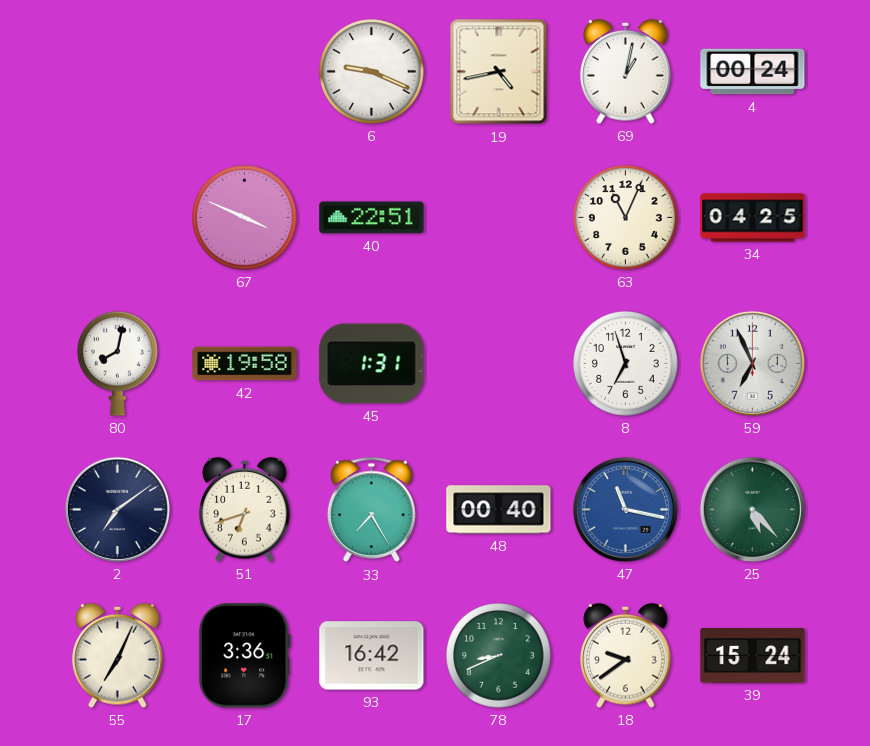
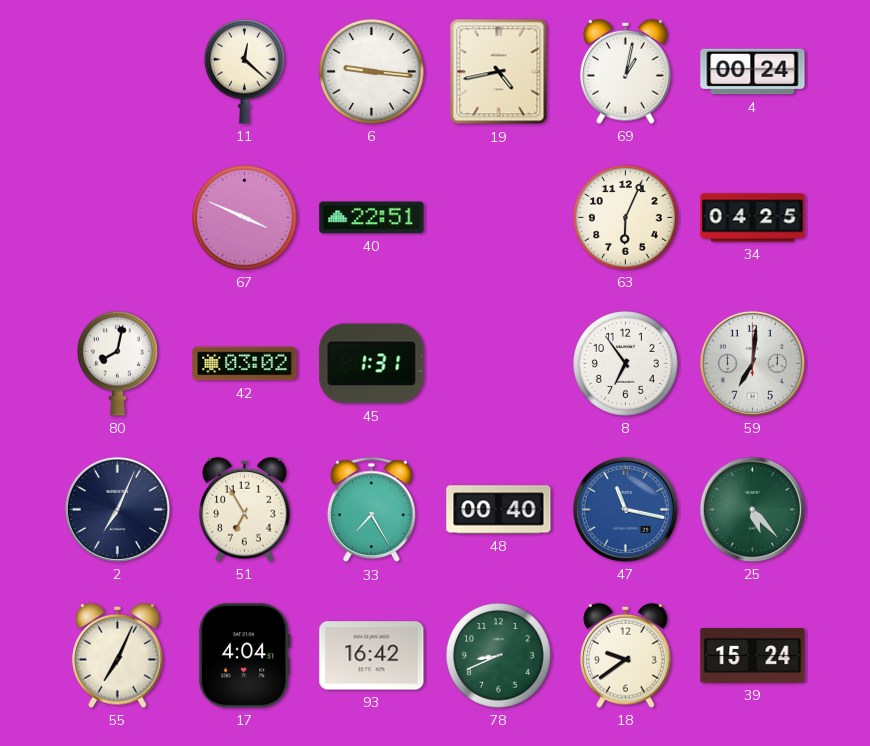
11: none -> 12:22
6: 9:19 -> 9:16
63: 11:04 -> 6:04
42: 19:58 -> 03:02
8: 6:57 -> 6:54
59: 6:56 -> 7:01
2: 7:09 -> 7:04
51: 6:42 -> 6:55
17: 3:36 -> 4:04
